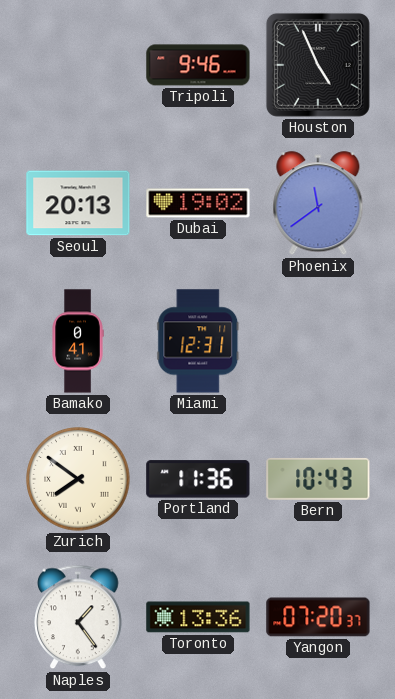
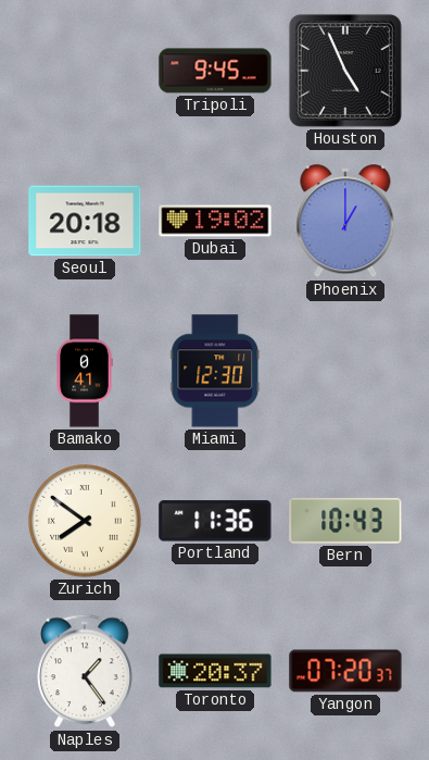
Tripoli: 9:46 -> 9:45
Seoul: 20:13 -> 20:18
Phoenix: 11:39 -> 1:00
Miami: 12:31 -> 12:30
Toronto: 13:36 -> 20:37
